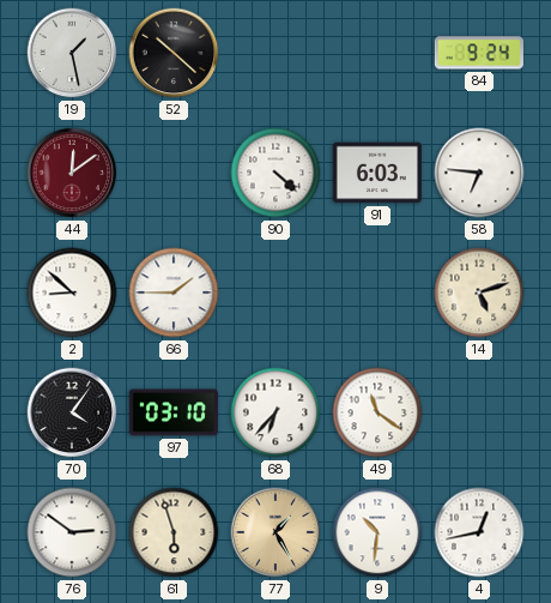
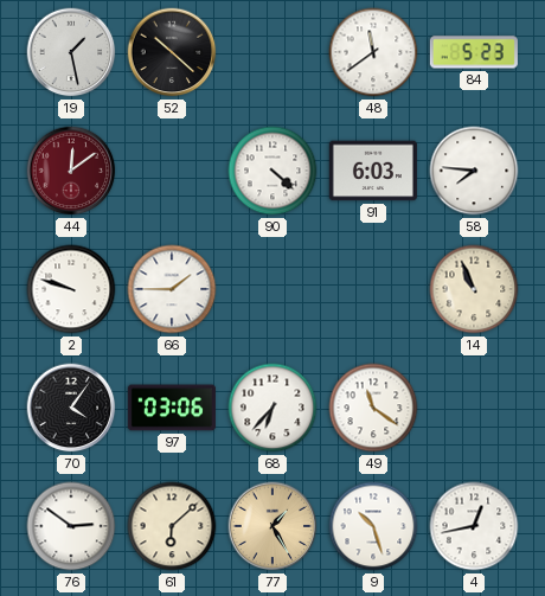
48: none -> 11:39
84: 9:24 -> 5:23
58: 6:46 -> 7:46
2: 8:52 -> 9:48
14: 5:12 -> 10:56
97: 03:10 -> 03:06
61: 5:57 -> 6:08
9: 10:31 -> 10:27
